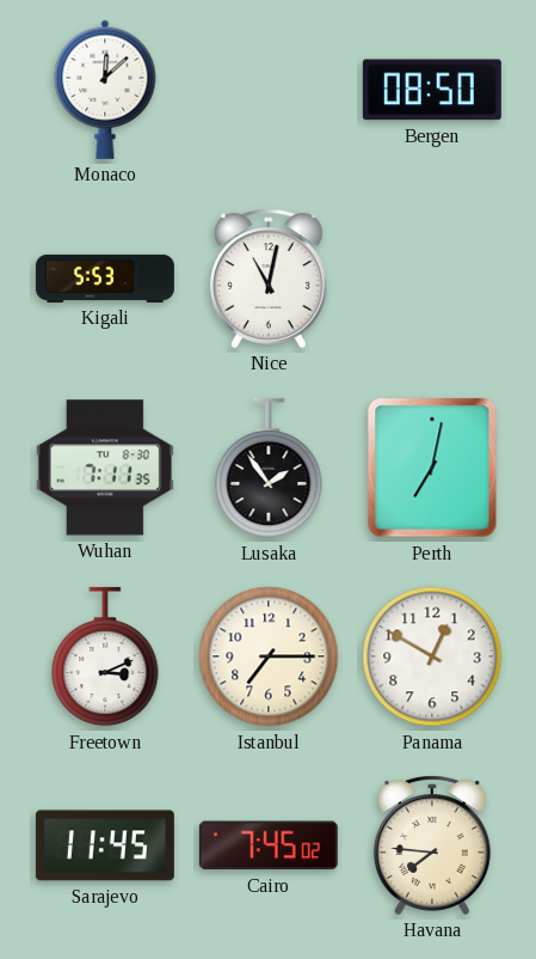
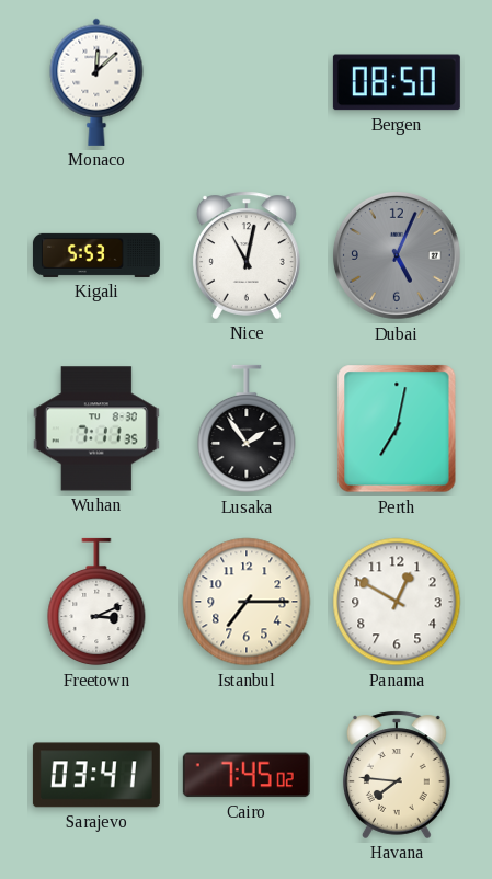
Dubai: none -> 5:04
Sarajevo: 11:45 -> 03:41
